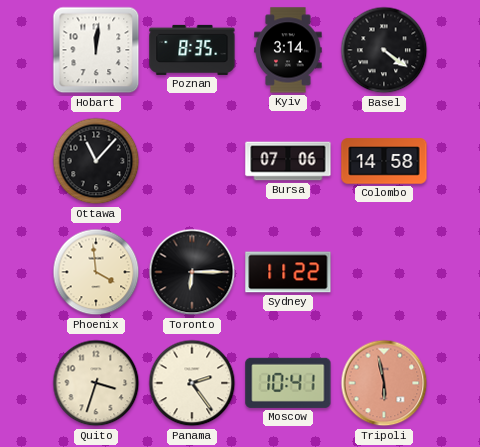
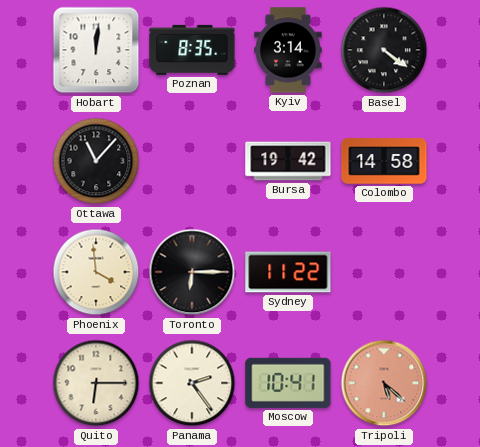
Bursa: 07:06 -> 19:42
Quito: 3:33 -> 6:15
Tripoli: 5:58 -> 5:22
